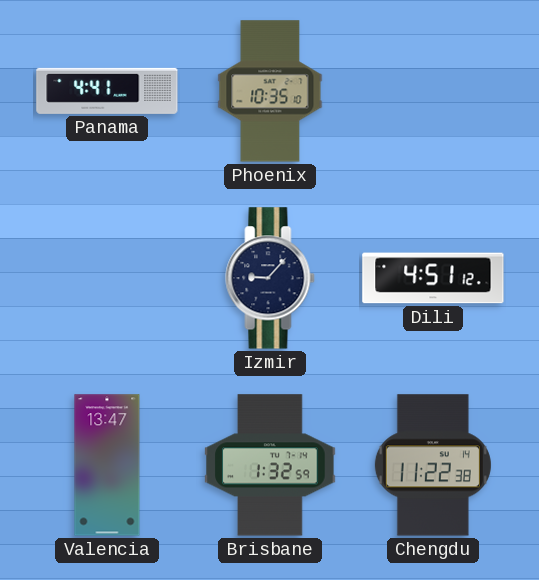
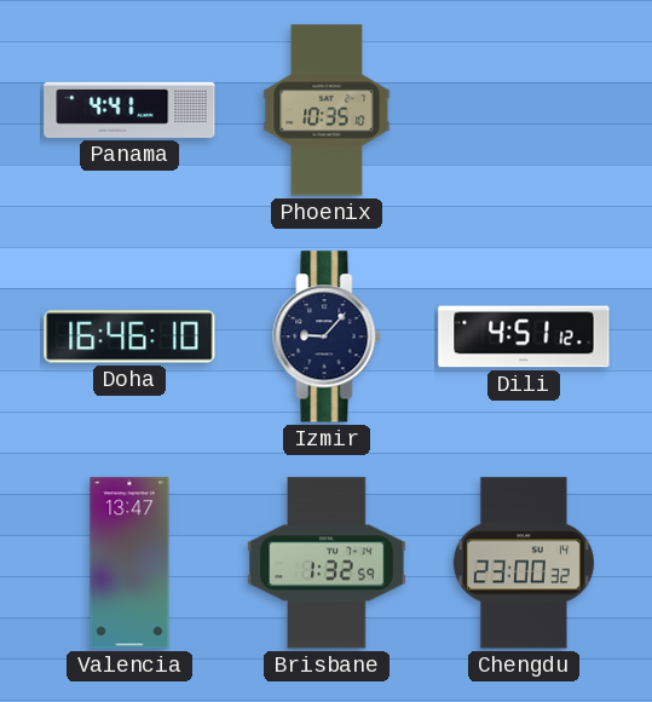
Doha: none -> 16:46
Chengdu: 11:22 -> 23:00
